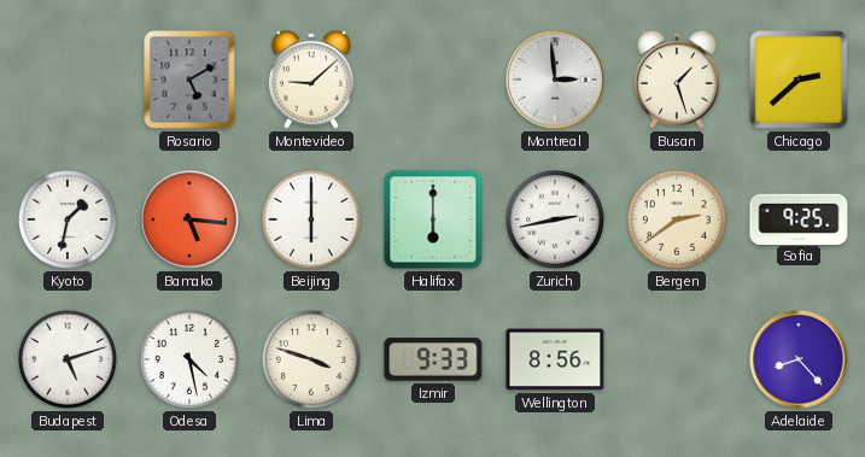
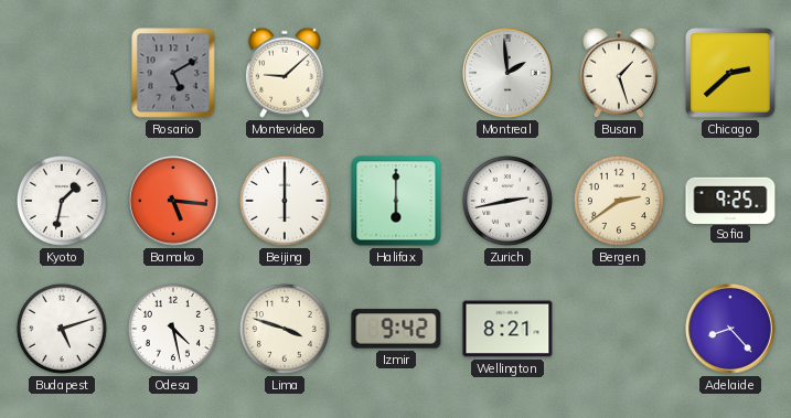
Montreal: 2:59 -> 1:59
Izmir: 9:33 -> 9:42
Wellington: 8:56 -> 8:21
